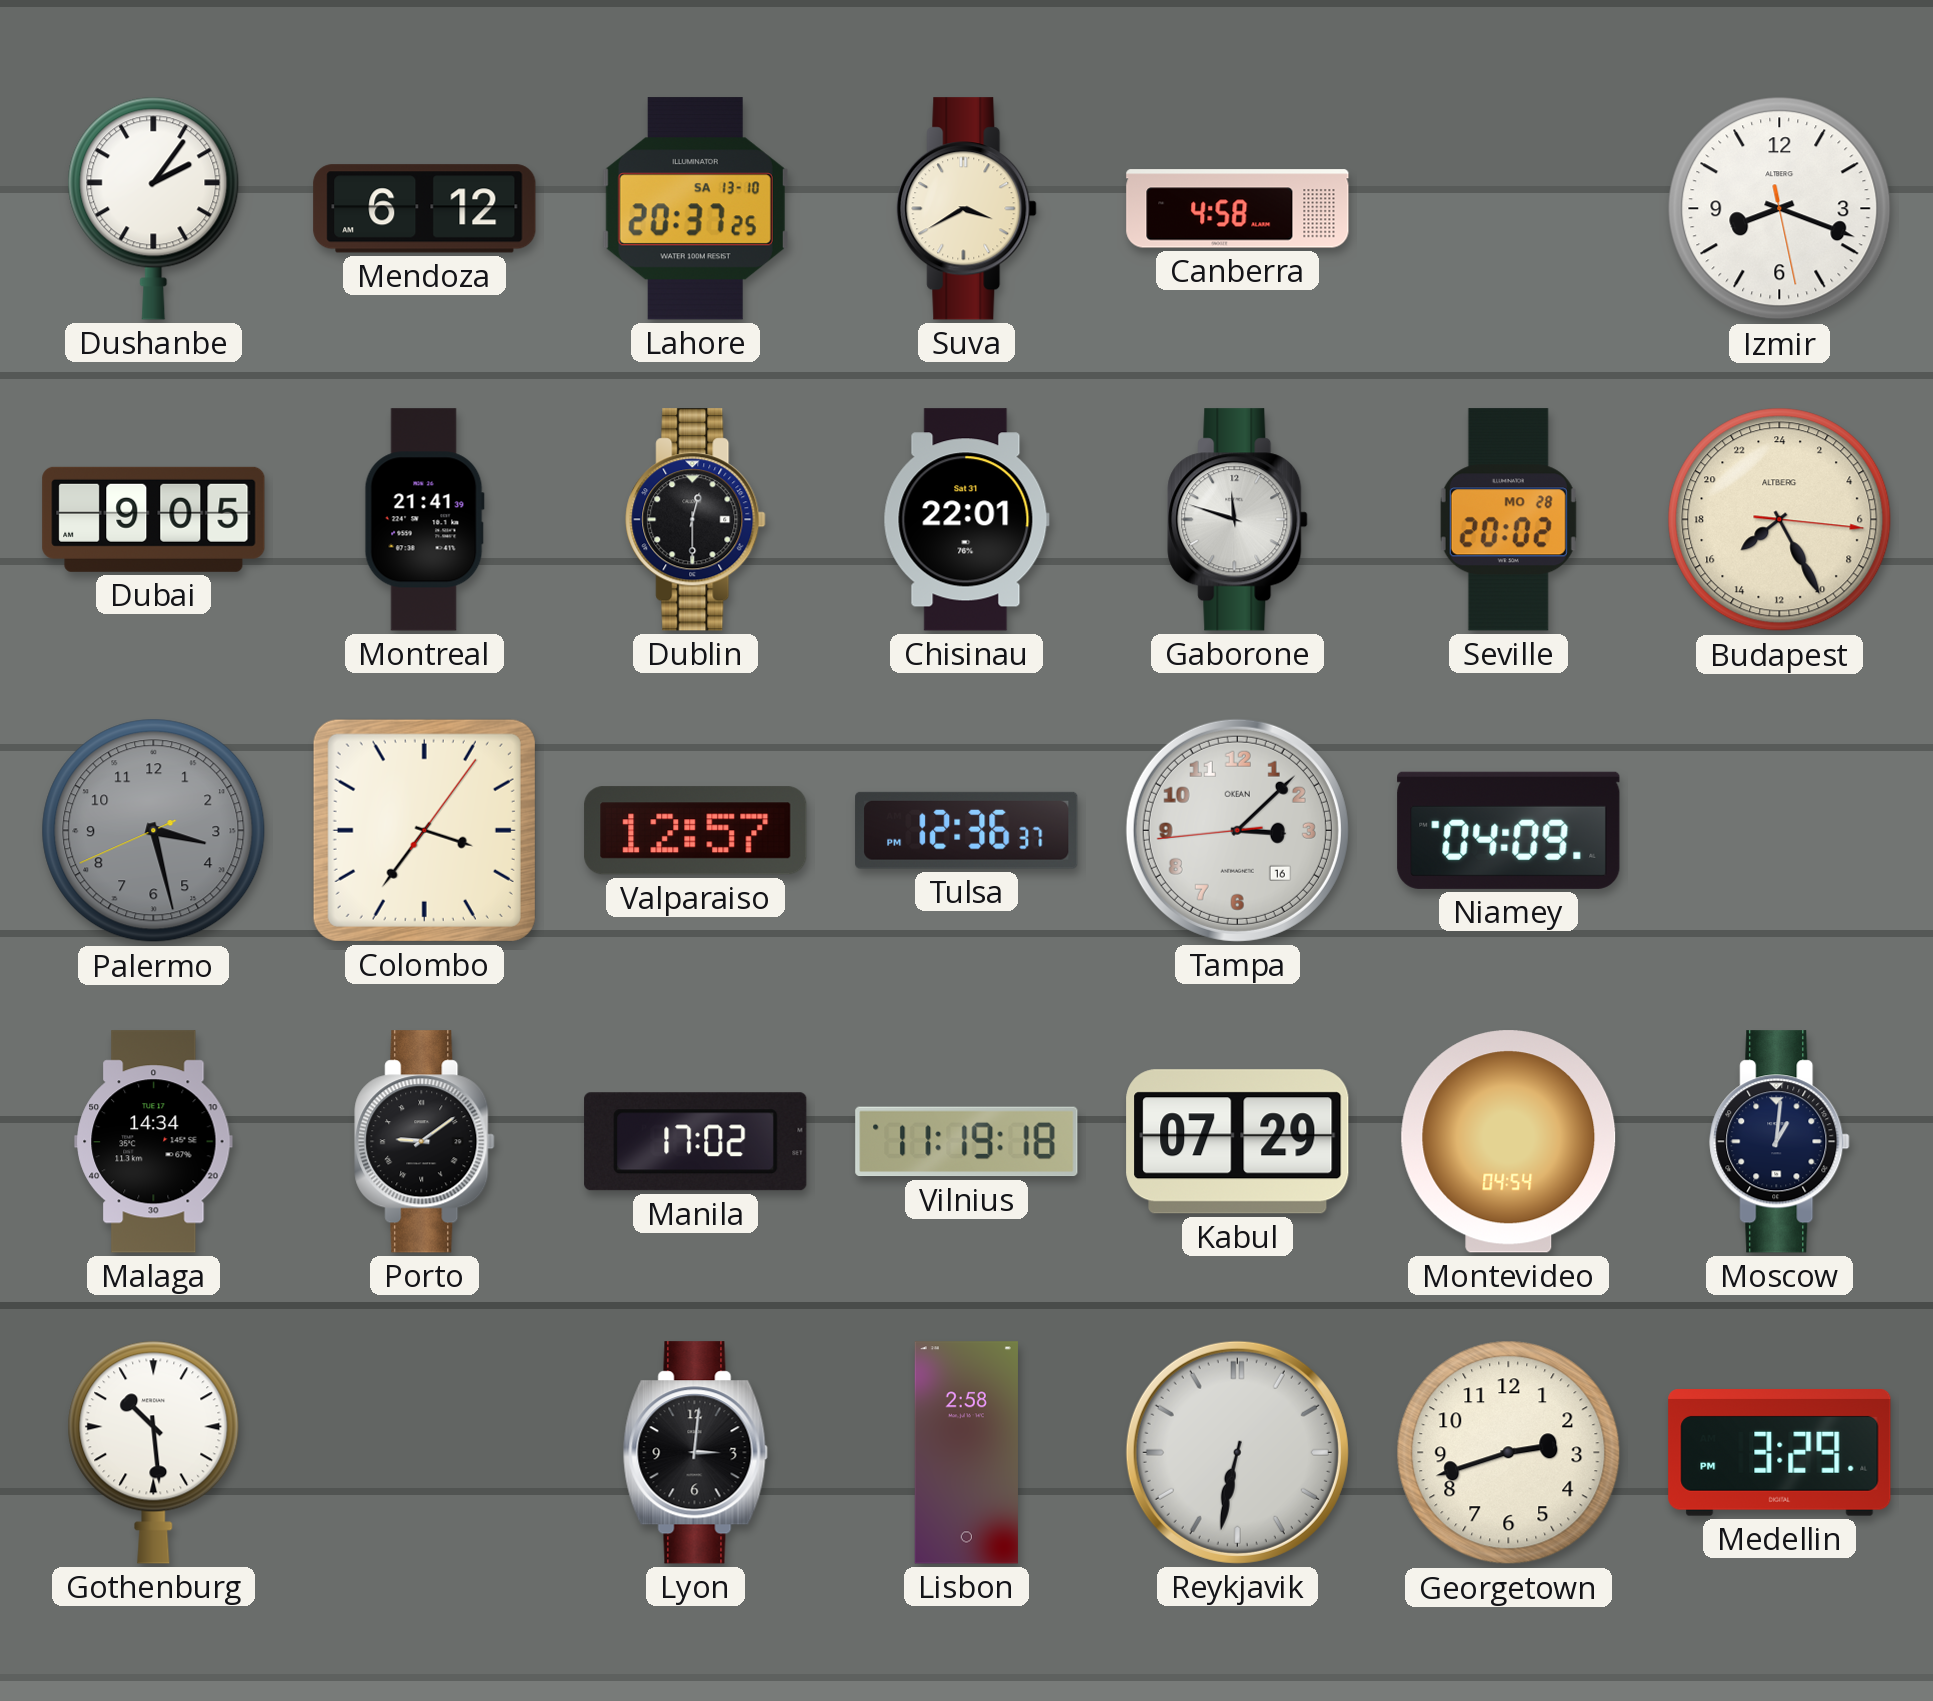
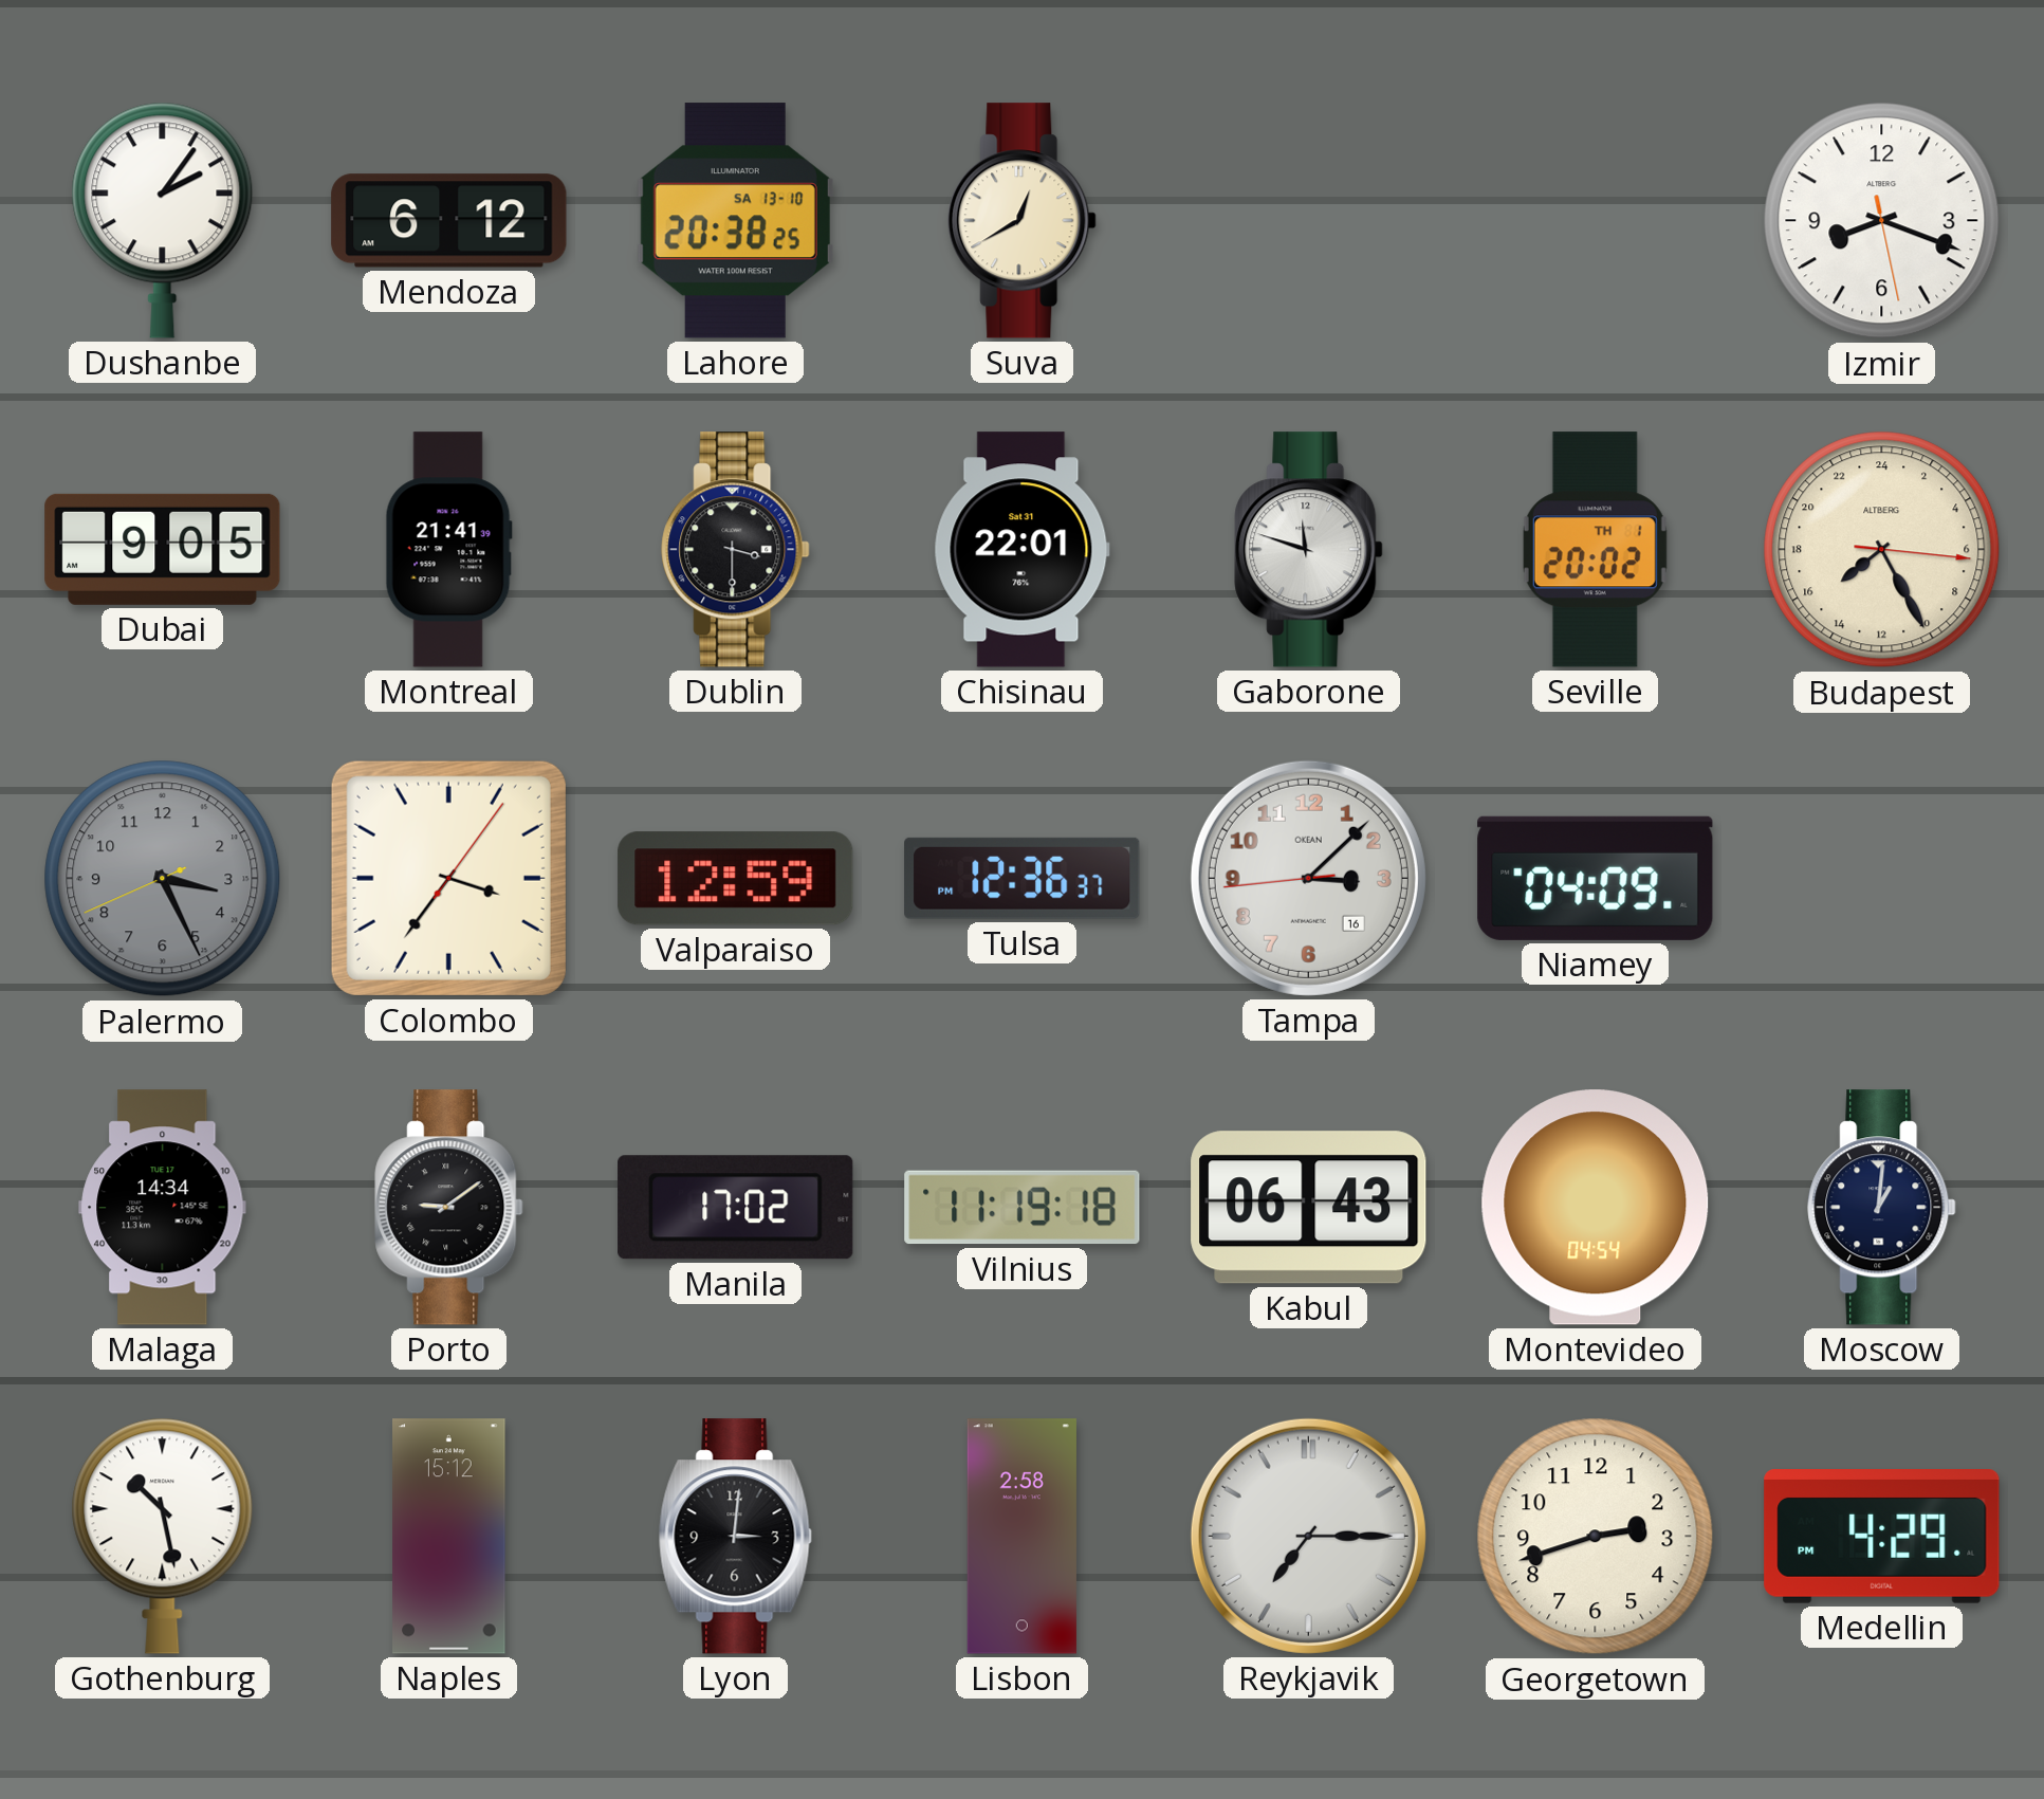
Lahore: 20:37 -> 20:38
Suva: 3:40 -> 12:40
Canberra: 4:58 -> none
Dublin: 12:30 -> 3:30
Seville date: MO 28 -> TH 1
Palermo: 3:27 -> 3:25
Valparaiso: 12:57 -> 12:59
Kabul: 07:29 -> 06:43
Gothenburg: 10:29 -> 10:28
Naples: none -> 15:12
Reykjavik: 6:32 -> 7:15
Medellin: 3:29 -> 4:29
